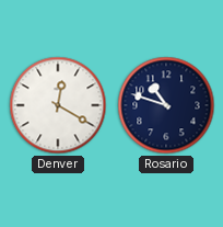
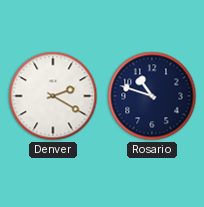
Denver: 12:20 -> 2:20
